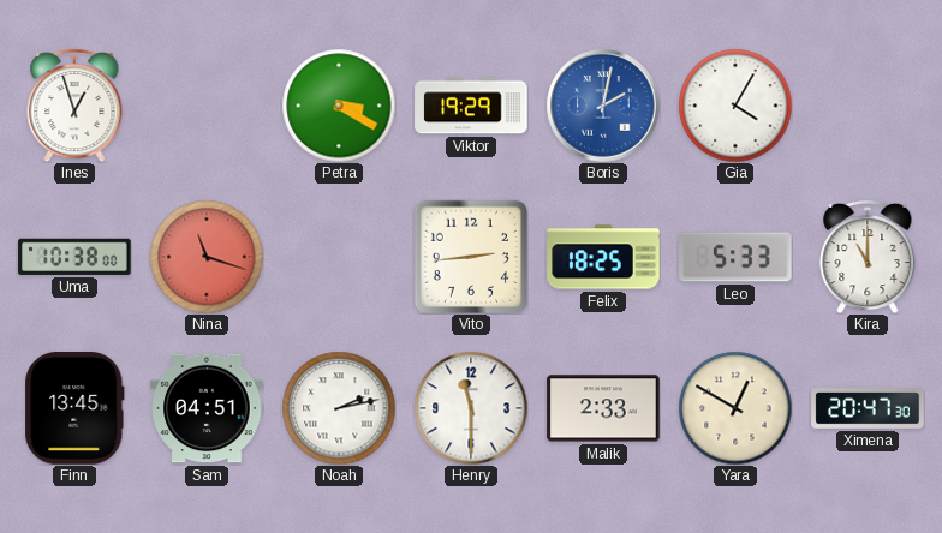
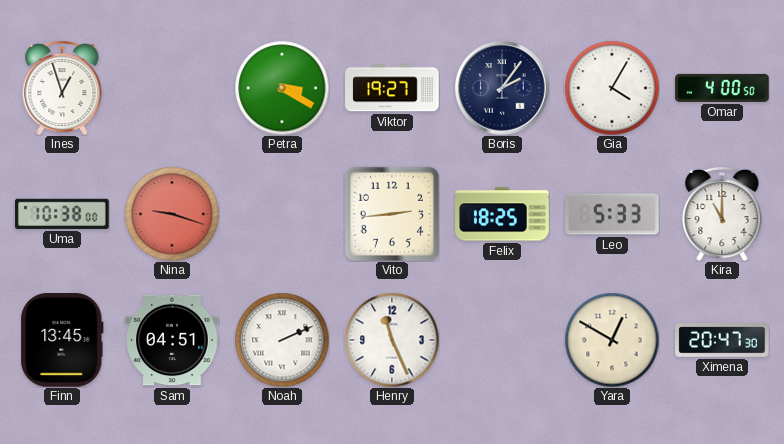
Viktor: 19:29 -> 19:27
Boris: 2:02 -> 2:06
Boris dial: blue -> navy
Omar: none -> 4:00
Nina: 11:18 -> 9:18
Noah: 2:13 -> 2:11
Henry: 11:30 -> 11:26
Malik: 2:33 -> none
